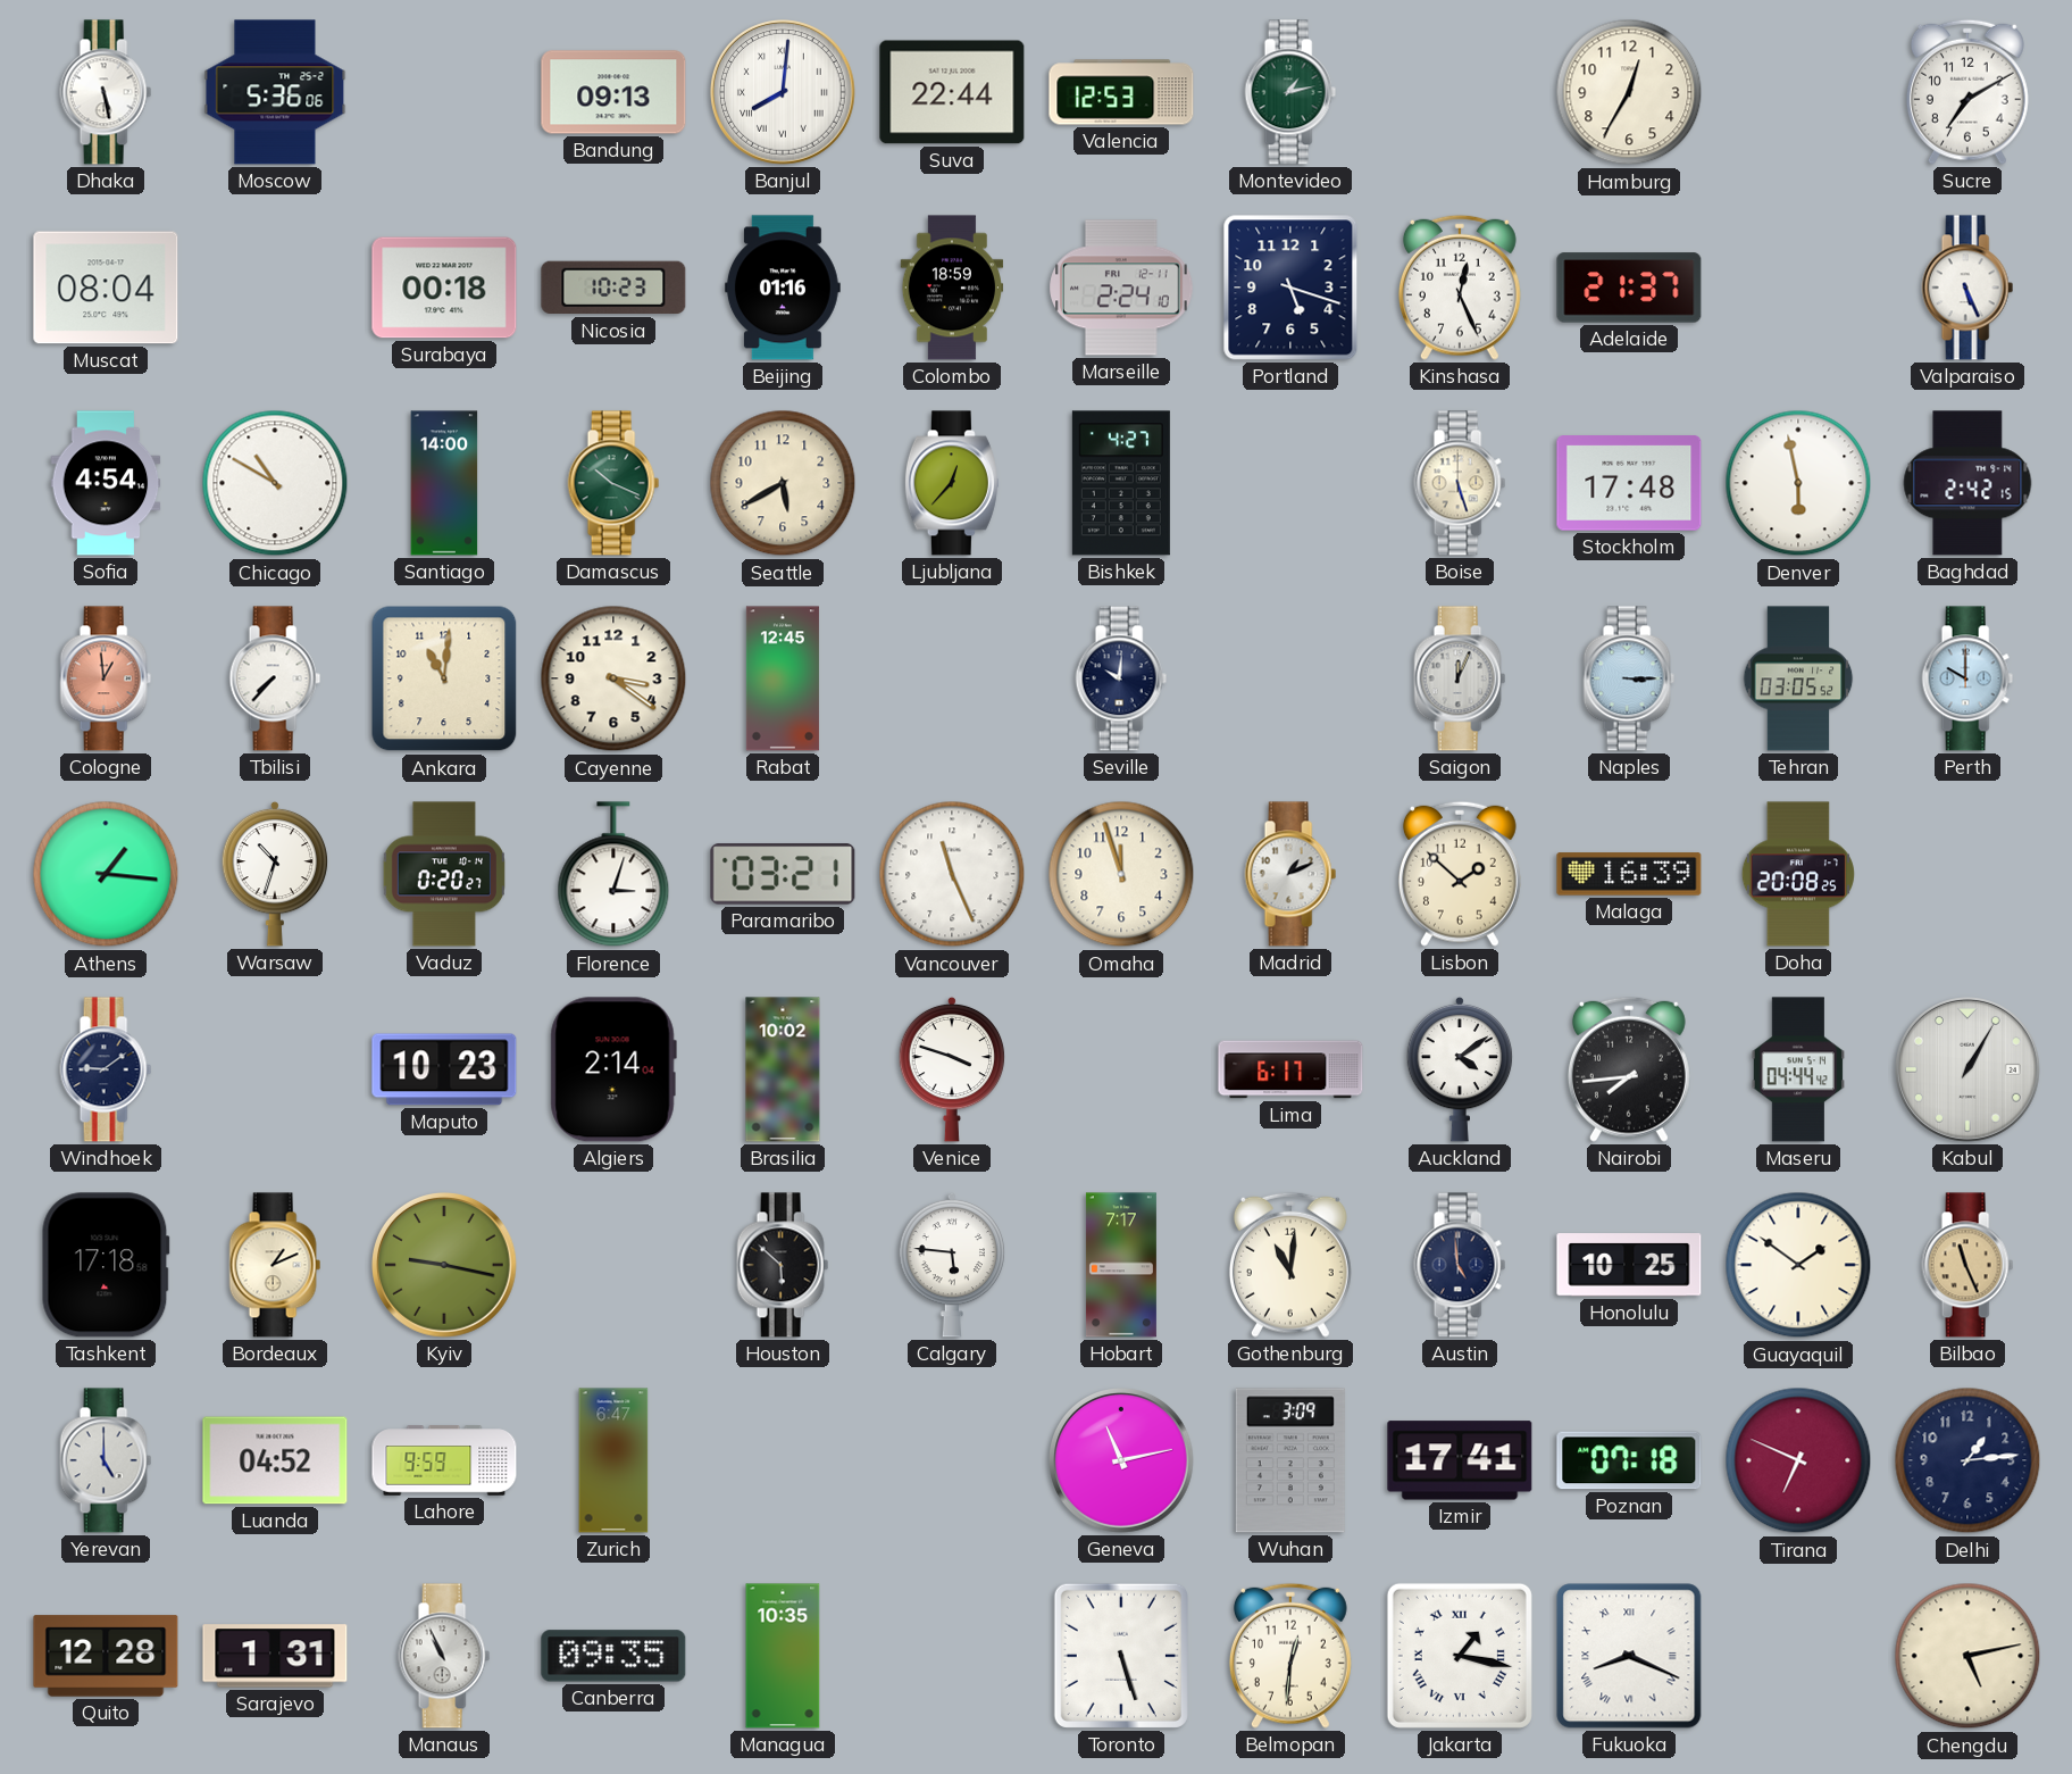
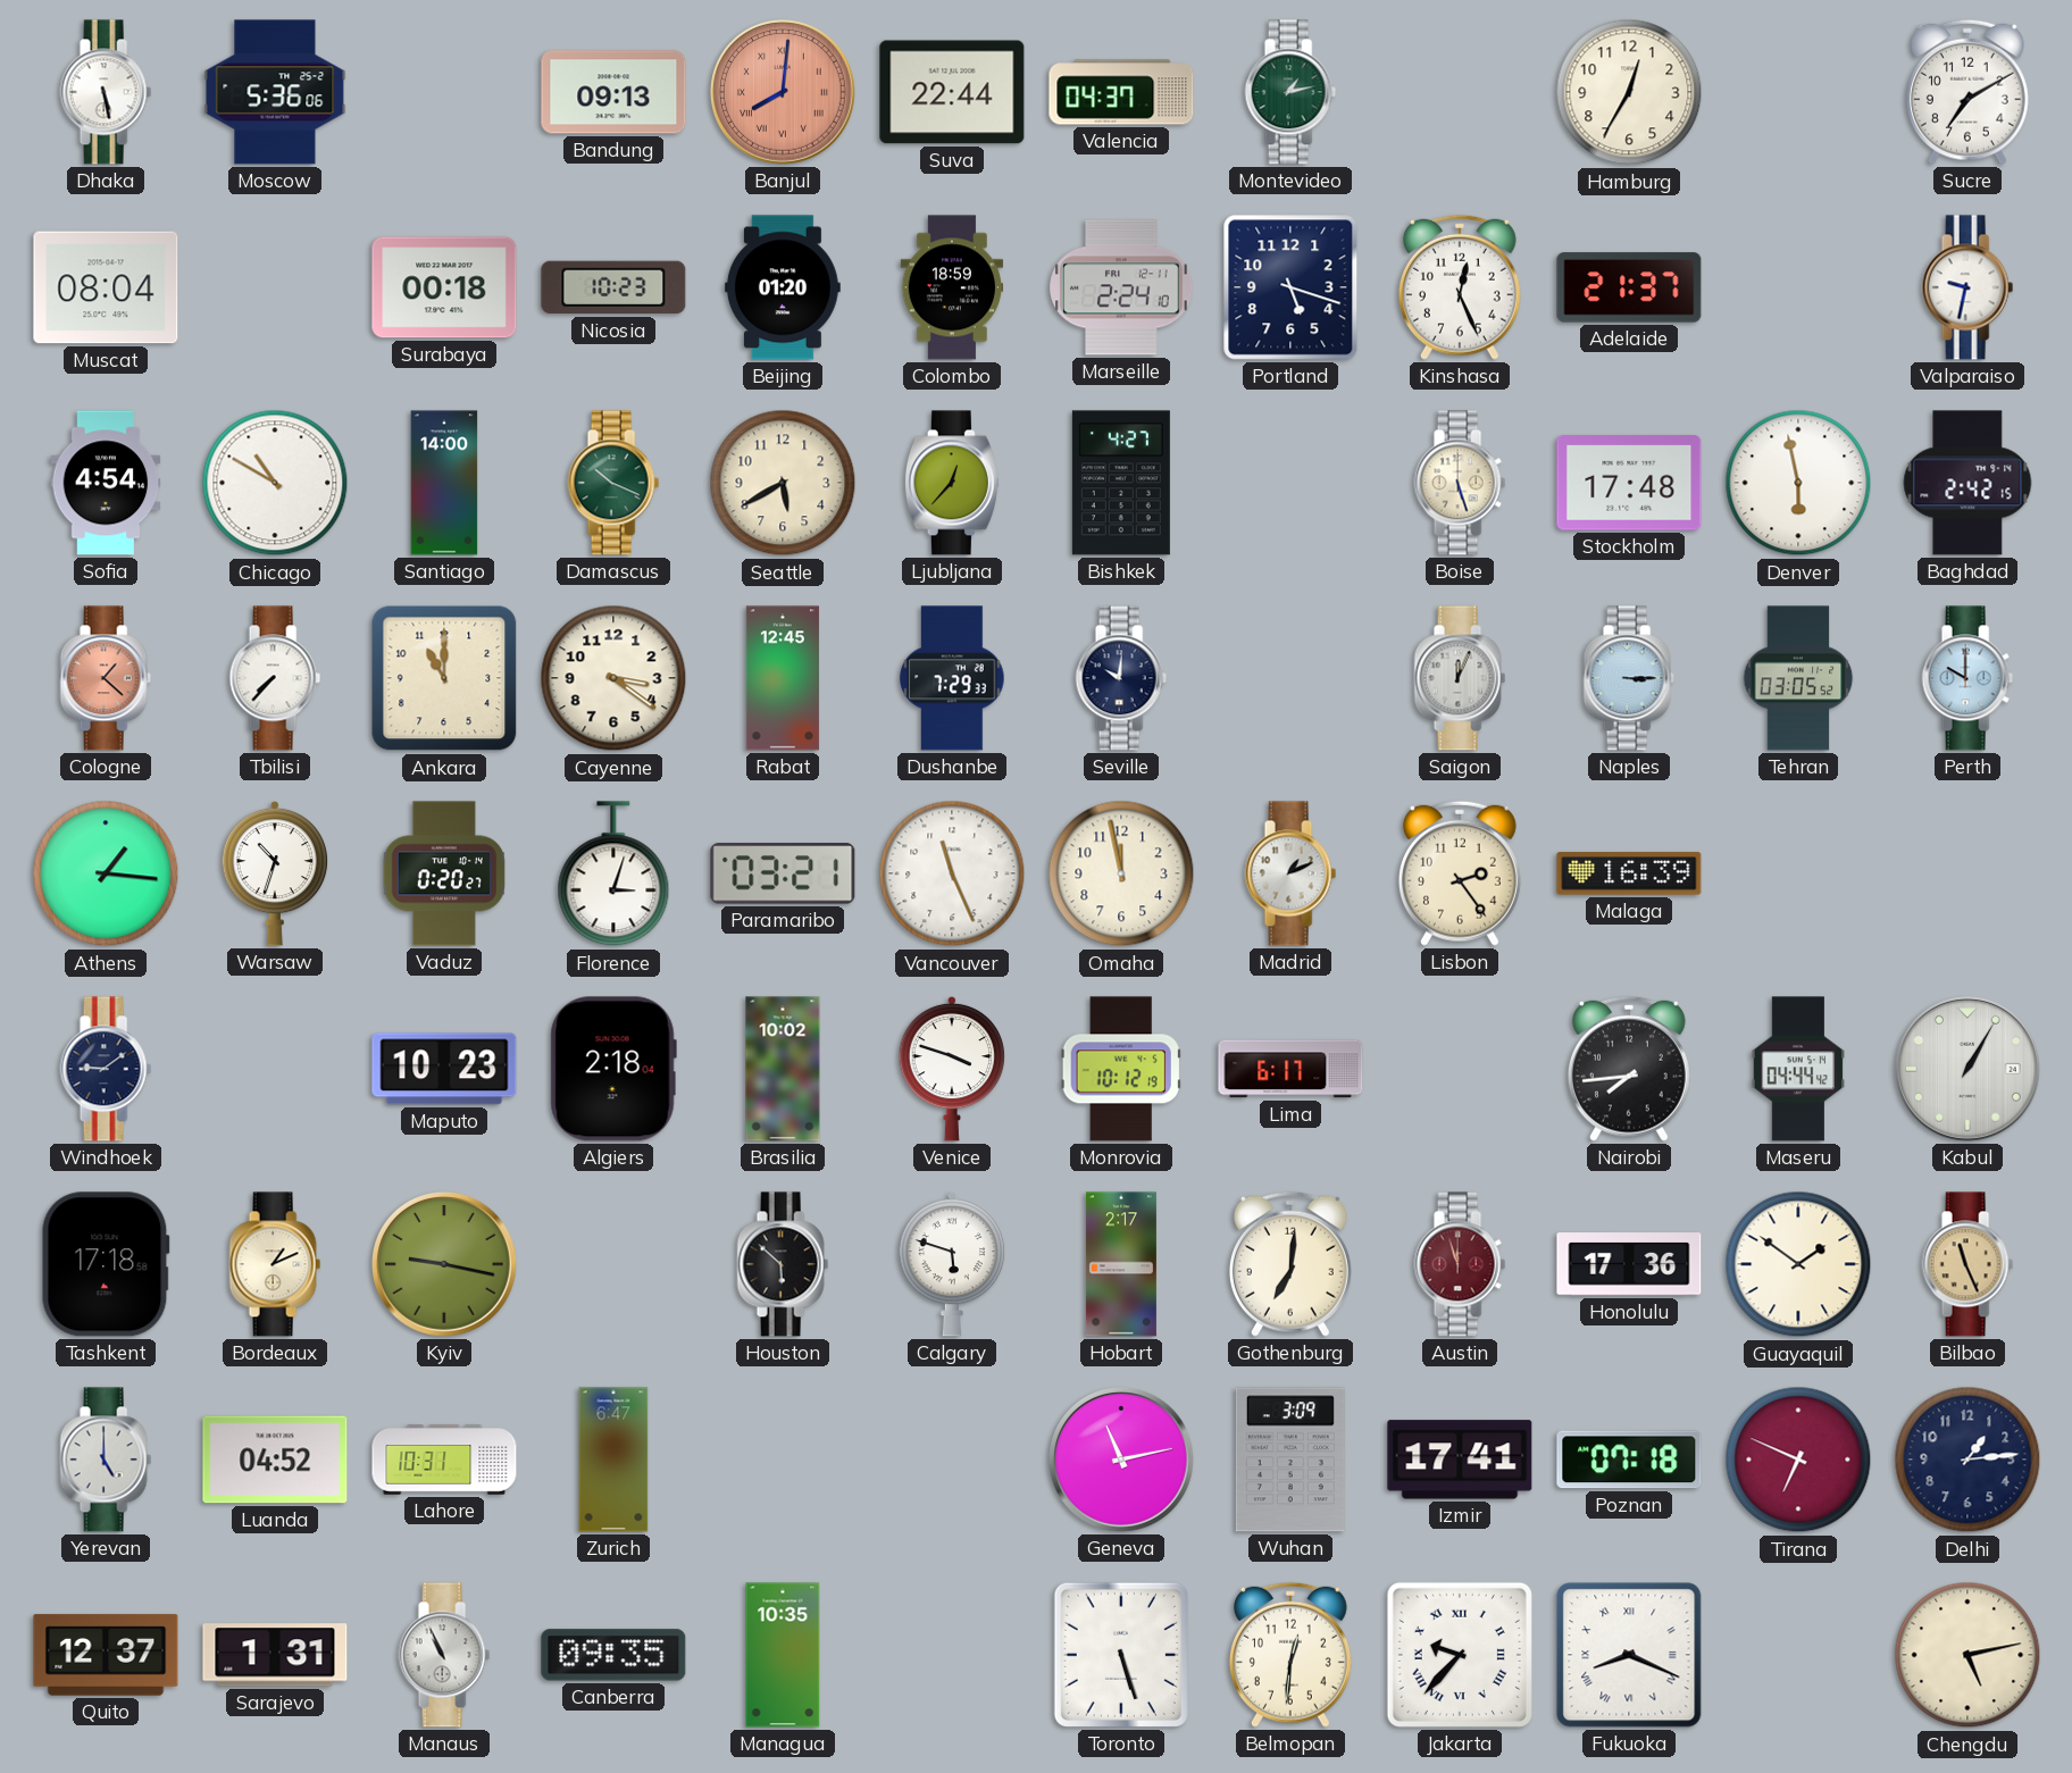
Banjul dial: white -> salmon
Valencia: 12:53 -> 04:37
Beijing: 01:16 -> 01:20
Valparaiso: 5:26 -> 9:32
Cologne: 12:59 -> 1:22
Ankara: 11:01 -> 11:00
Dushanbe: none -> 7:29
Omaha: 11:57 -> 11:58
Lisbon: 1:52 -> 2:24
Doha: 20:08 -> none
Algiers: 2:14 -> 2:18
Monrovia: none -> 10:12
Auckland: 4:09 -> none
Calgary: 5:46 -> 5:48
Hobart: 7:17 -> 2:17
Gothenburg: 11:01 -> 7:01
Austin: 4:59 -> 11:57
Austin dial: navy -> burgundy
Honolulu: 10:25 -> 17:36
Lahore: 9:59 -> 10:31
Quito: 12:28 -> 12:37
Jakarta: 1:17 -> 9:37
